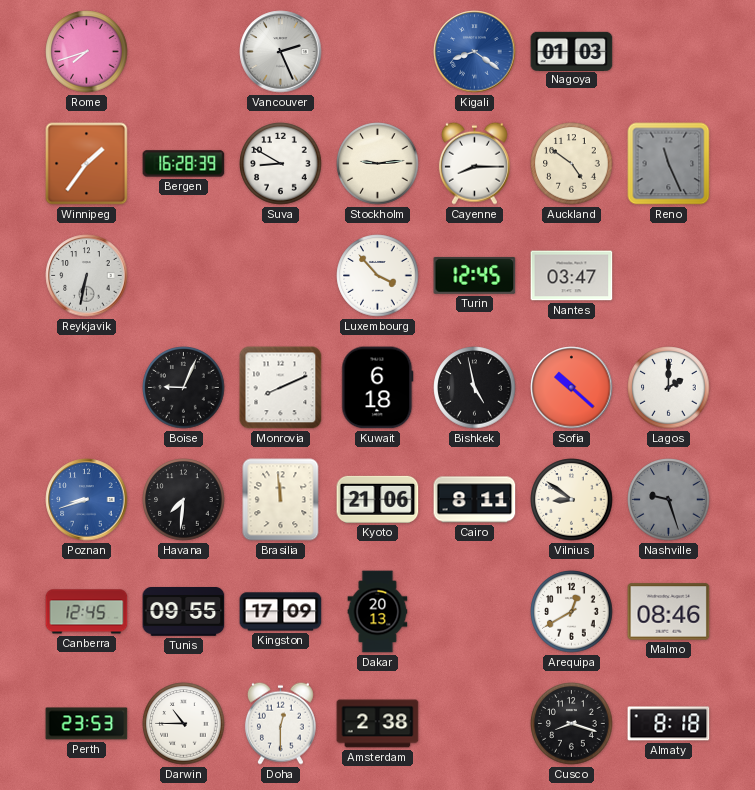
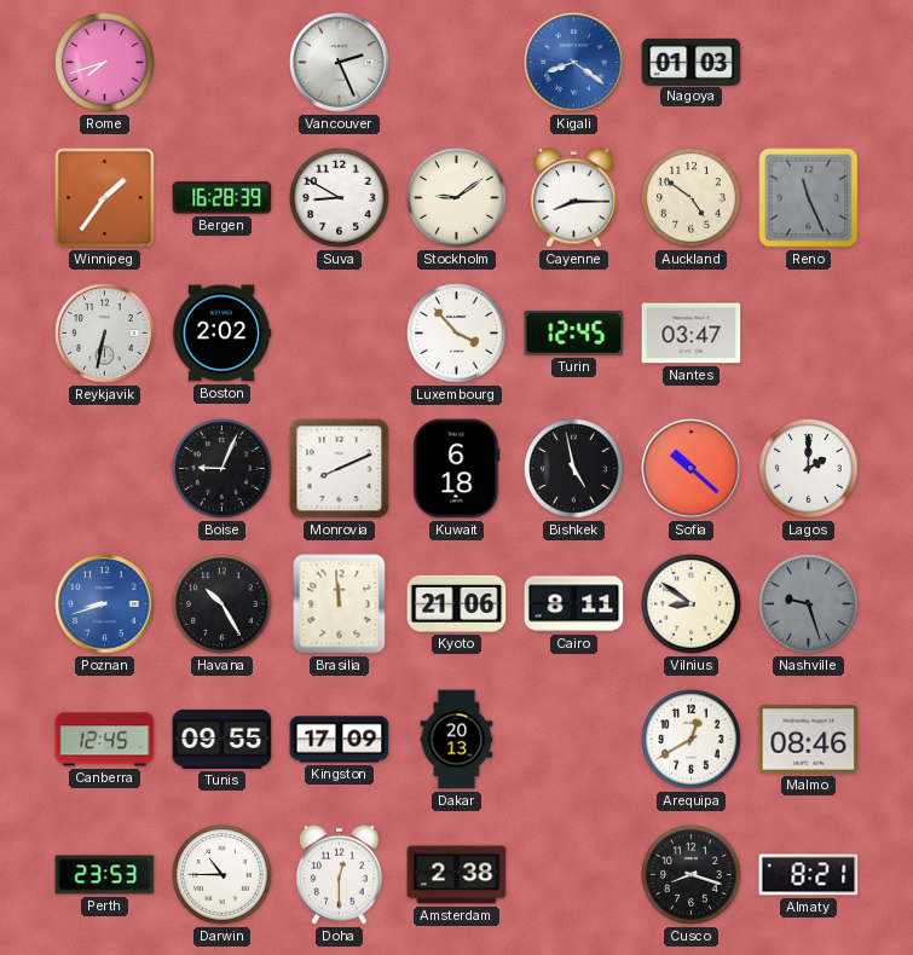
Stockholm: 9:14 -> 9:09
Boston: none -> 2:02
Havana: 7:31 -> 10:25
Almaty: 8:18 -> 8:21
